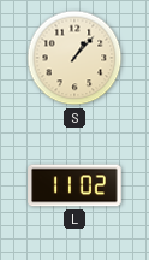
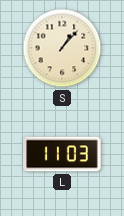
L: 11:02 -> 11:03
